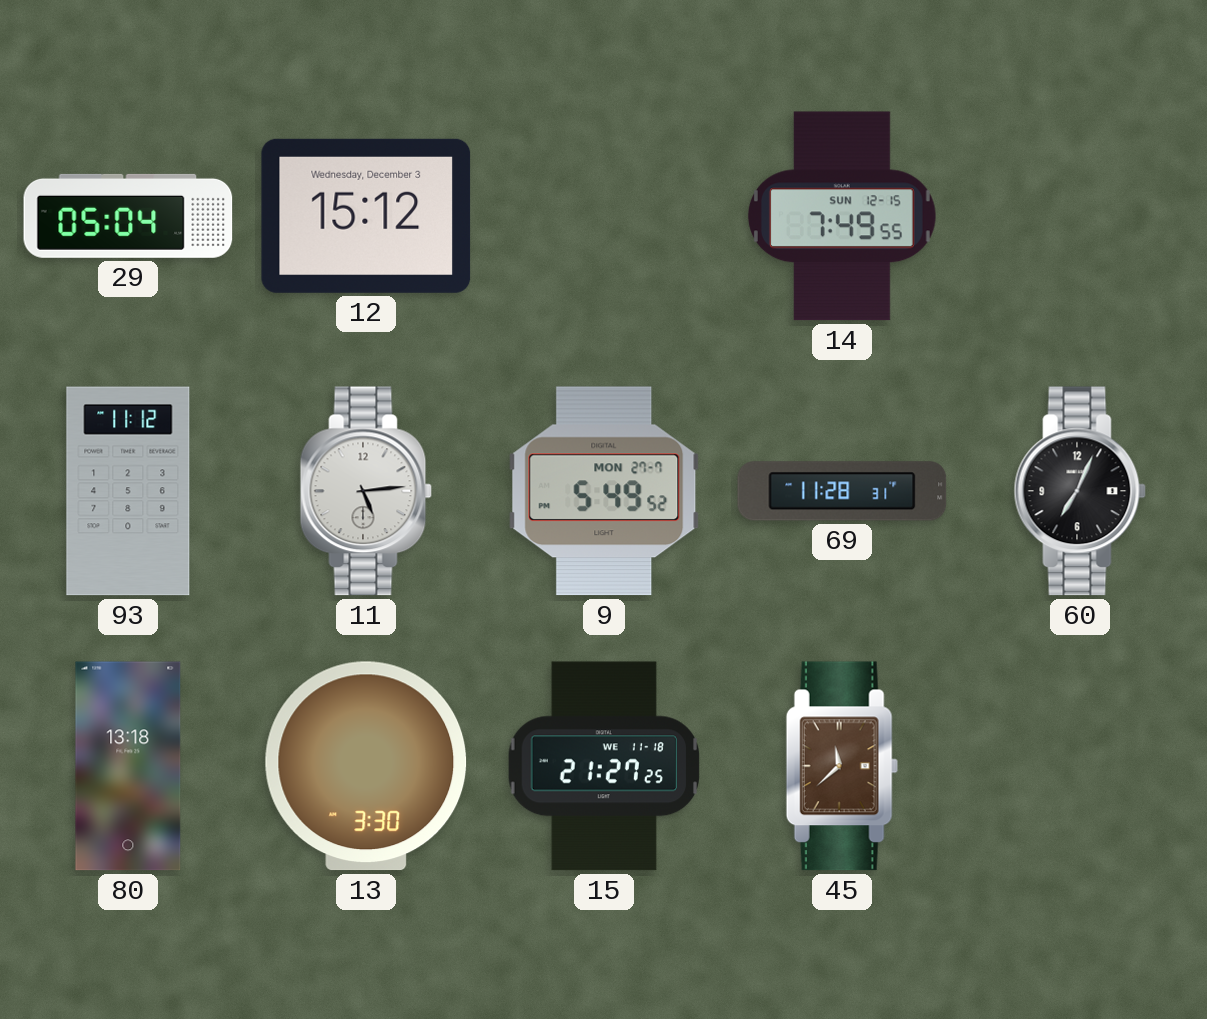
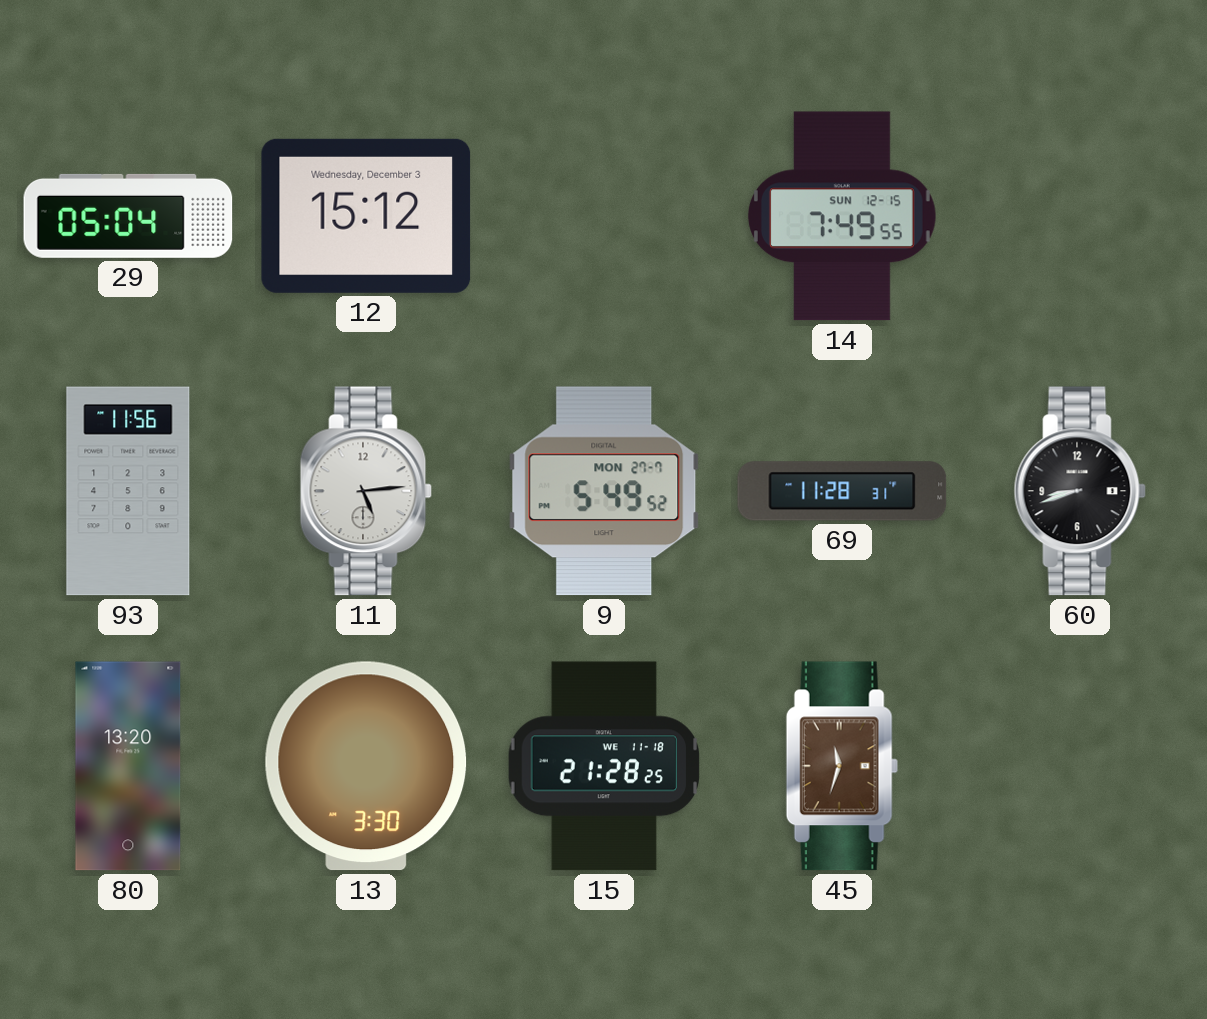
93: 11:12 -> 11:56
60: 7:04 -> 8:42
80: 13:18 -> 13:20
15: 21:27 -> 21:28
45: 11:38 -> 11:33
